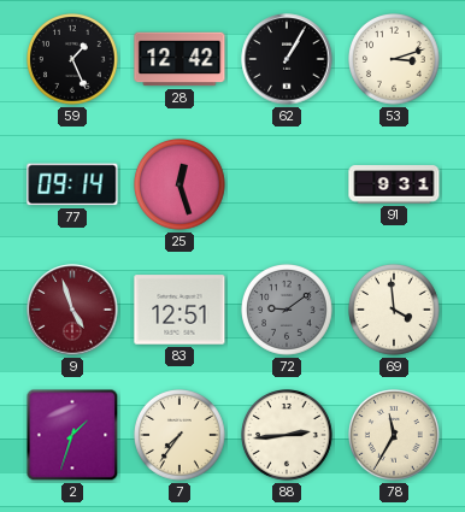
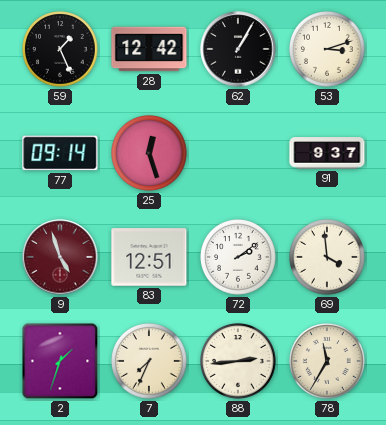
91: 9:31 -> 9:37
72: 9:09 -> 2:09
72 dial: grey -> white
7: 7:36 -> 7:34
